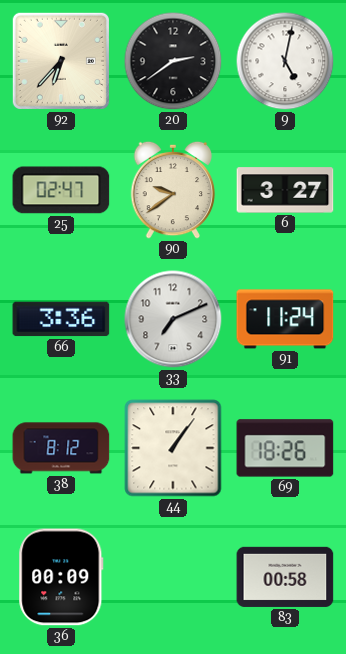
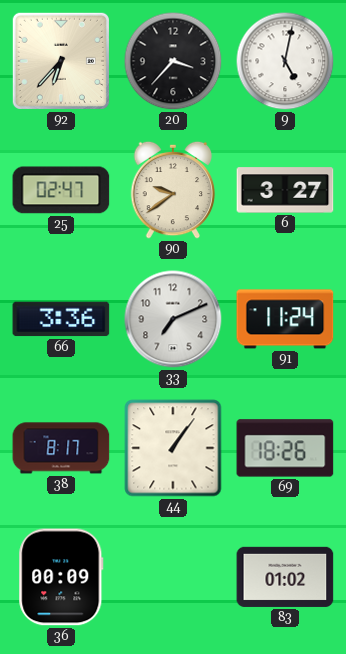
20: 2:39 -> 3:37
38: 8:12 -> 8:17
83: 00:58 -> 01:02
